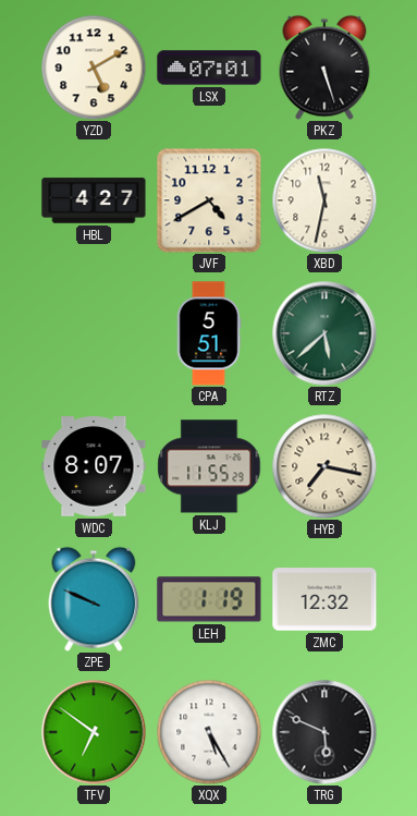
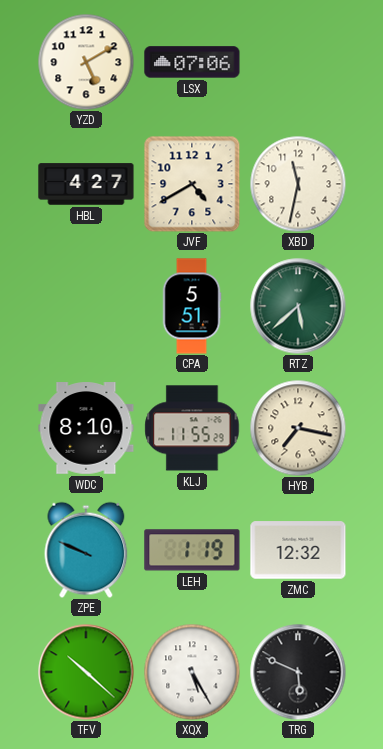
LSX: 07:01 -> 07:06
PKZ: 5:27 -> none
WDC: 8:07 -> 8:10
TFV: 6:51 -> 10:22
